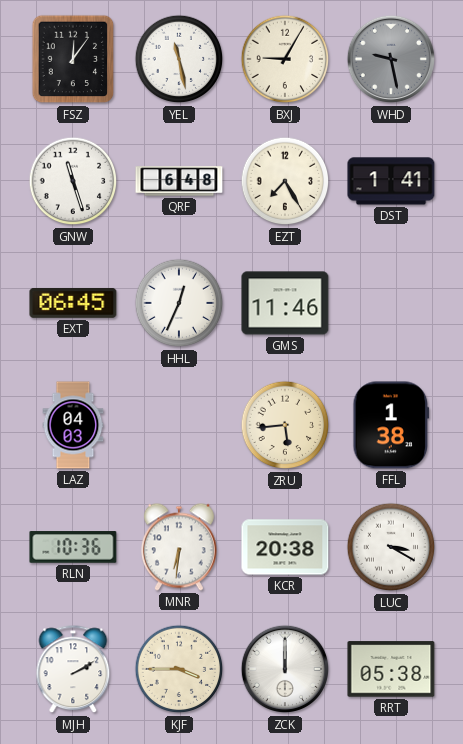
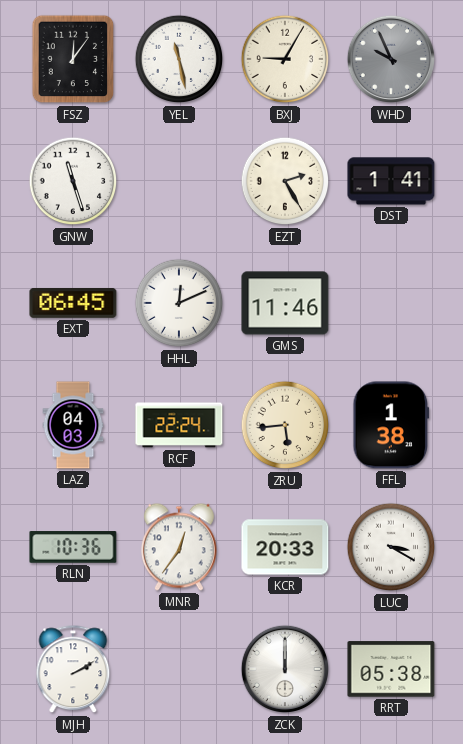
WHD: 9:28 -> 9:56
QRF: 6:48 -> none
EZT: 7:25 -> 2:25
HHL: 12:34 -> 12:11
RCF: none -> 22:24
MNR: 6:31 -> 12:36
KCR: 20:38 -> 20:33
KJF: 3:45 -> none
